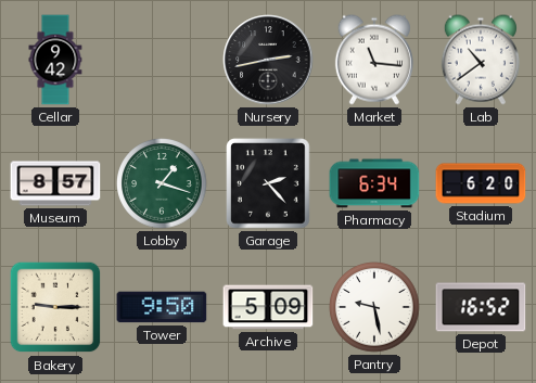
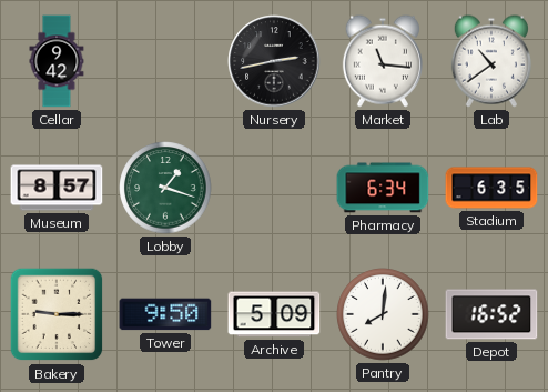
Garage: 2:23 -> none
Stadium: 6:20 -> 6:35
Pantry: 9:28 -> 8:01
